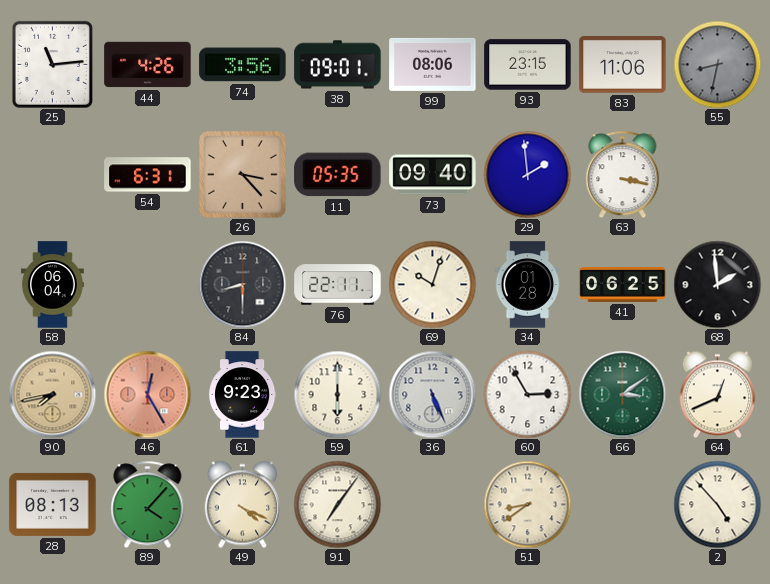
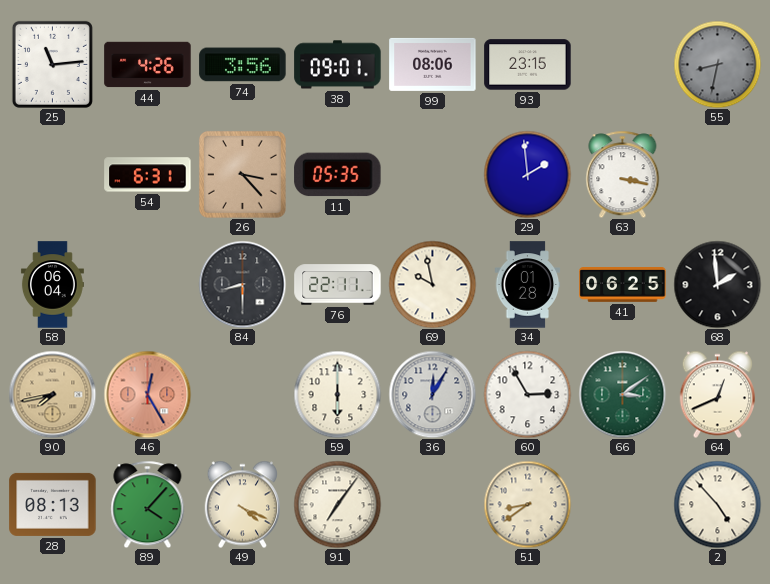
83: 11:06 -> none
73: 09:40 -> none
69: 10:03 -> 9:58
61: 9:23 -> none
36: 5:26 -> 12:05
